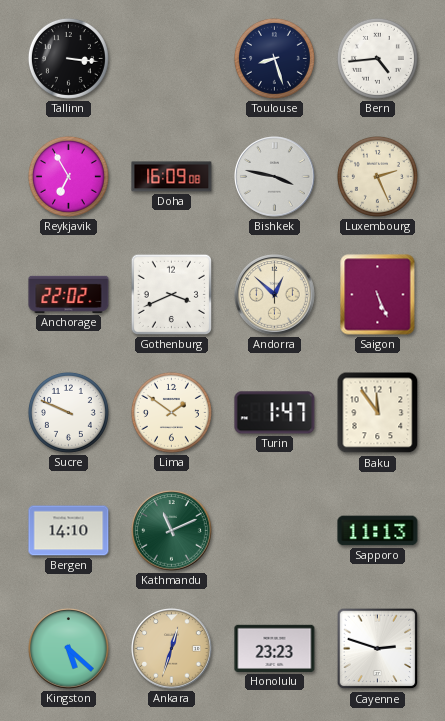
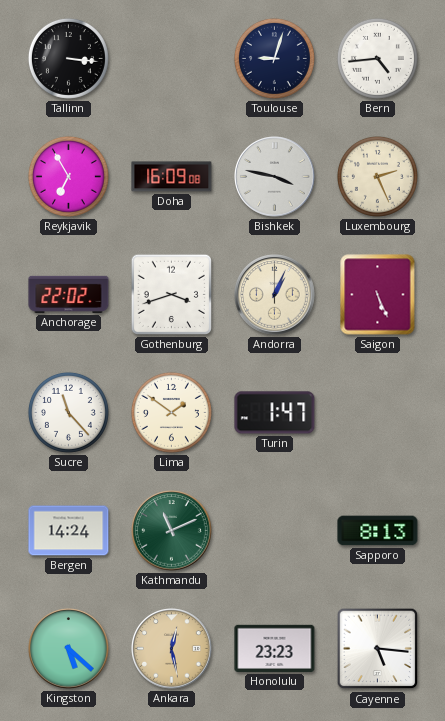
Toulouse: 8:27 -> 9:03
Gothenburg: 3:41 -> 3:42
Andorra: 12:52 -> 1:04
Sucre: 9:49 -> 11:23
Baku: 11:54 -> none
Bergen: 14:10 -> 14:24
Sapporo: 11:13 -> 8:13
Ankara: 12:33 -> 12:28
Cayenne: 2:48 -> 5:16
